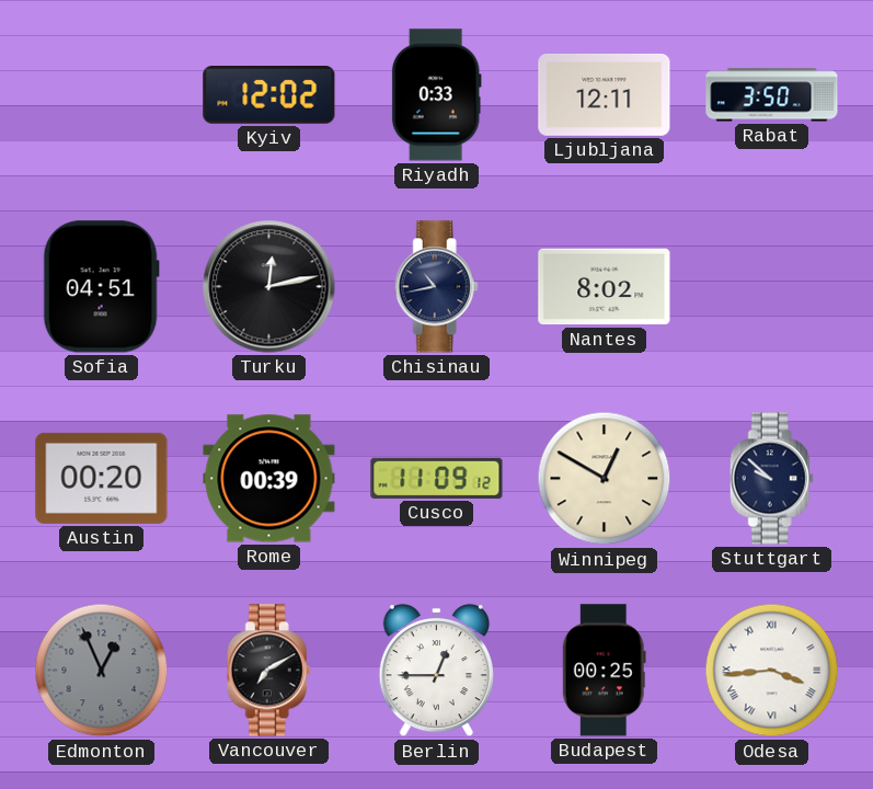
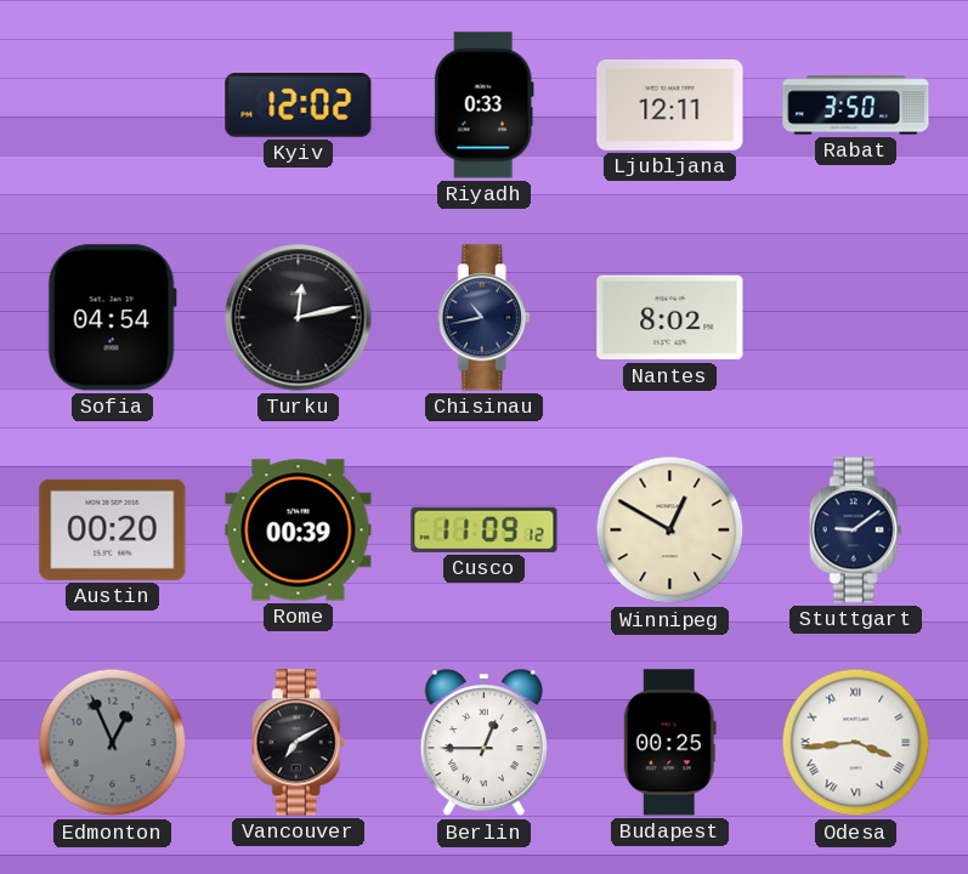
Sofia: 04:51 -> 04:54
Stuttgart: 9:52 -> 9:09
